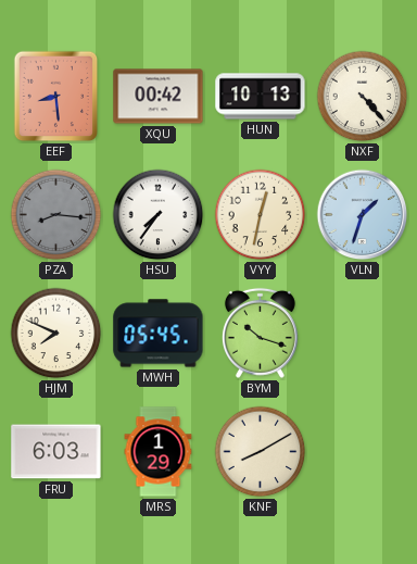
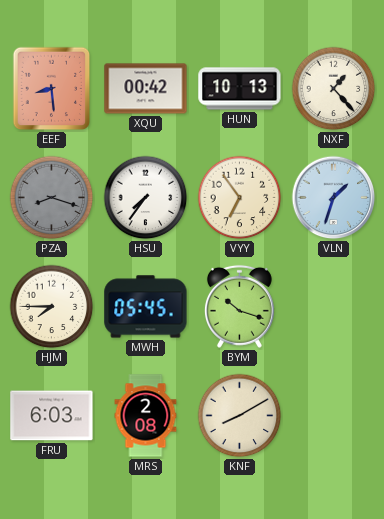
NXF: 4:23 -> 1:23
PZA: 8:16 -> 8:18
VYY: 12:32 -> 6:54
HJM: 7:49 -> 7:45
MRS: 1:29 -> 2:08
